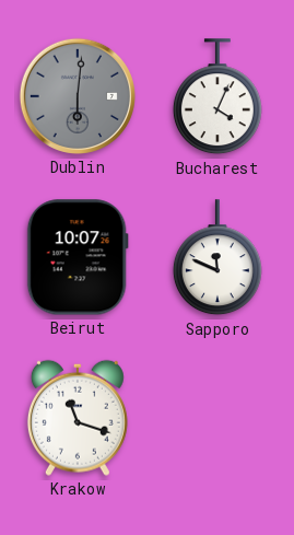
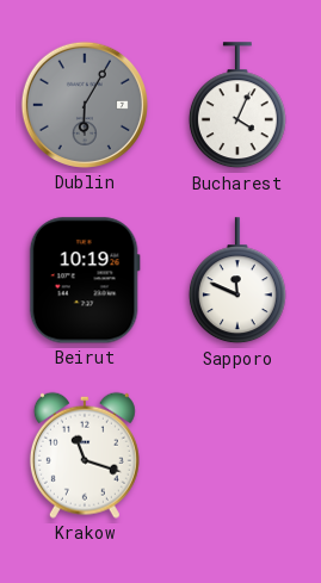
Dublin: 6:01 -> 6:05
Beirut: 10:07 -> 10:19
